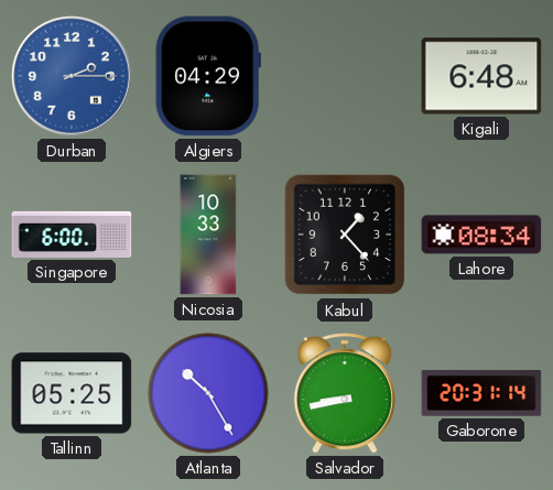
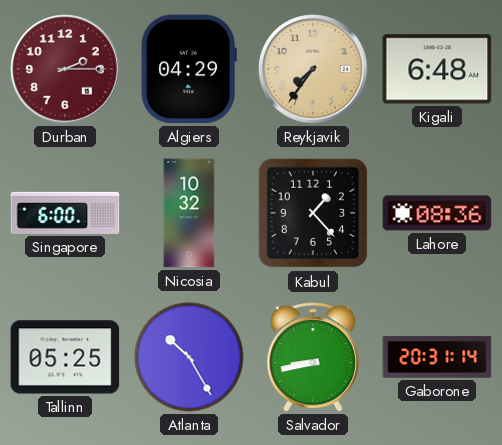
Durban dial: blue -> burgundy
Reykjavik: none -> 7:36
Nicosia: 10:33 -> 10:32
Lahore: 08:34 -> 08:36
